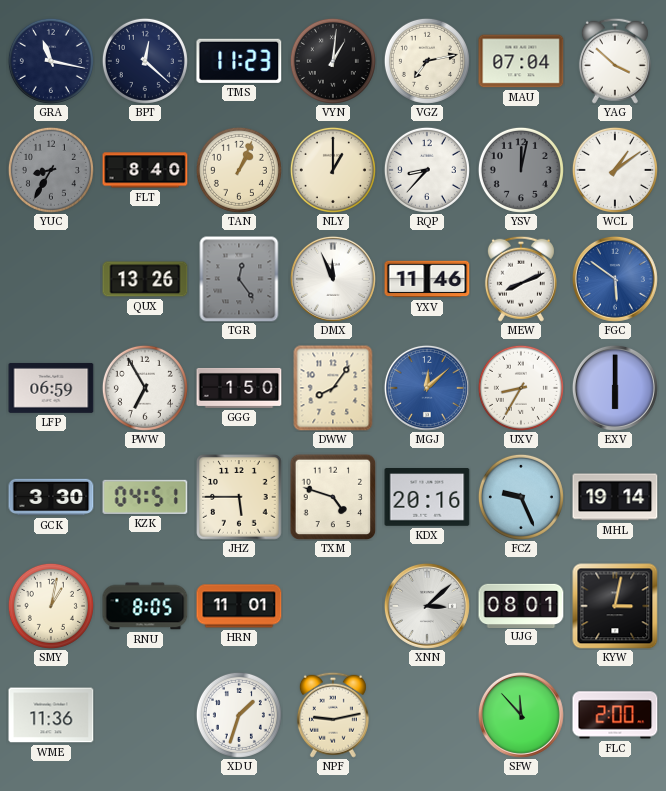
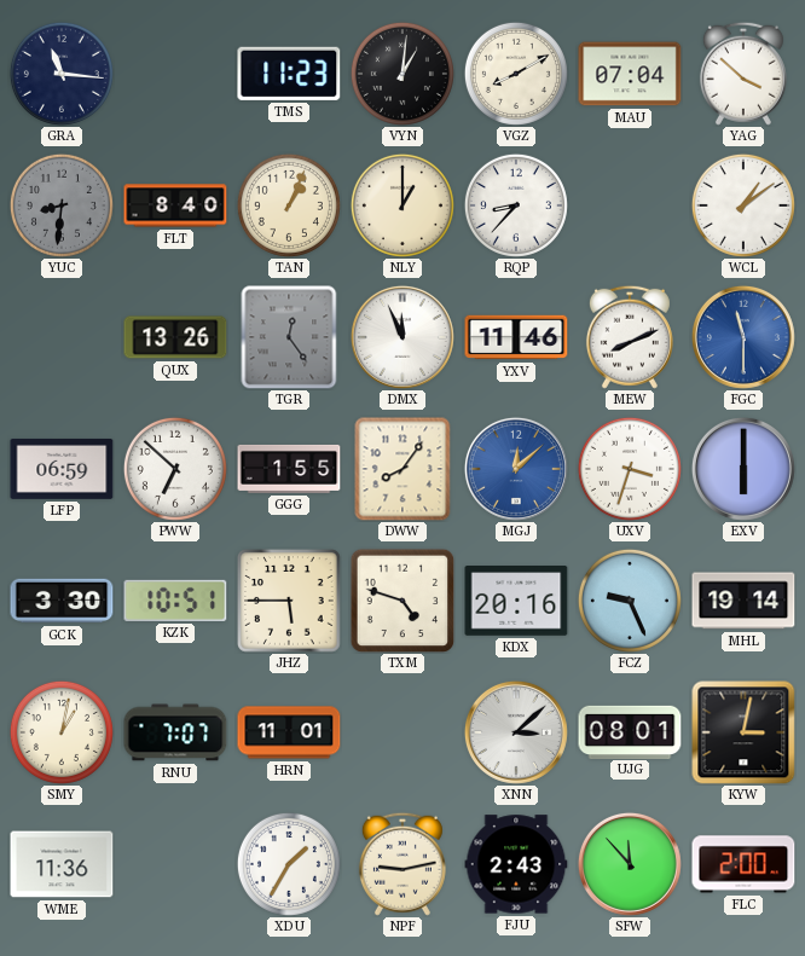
GRA: 11:17 -> 11:16
BPT: 12:22 -> none
VGZ: 7:13 -> 8:10
YUC: 8:35 -> 8:31
YSV: 12:02 -> none
FGC: 5:51 -> 11:30
PWW: 6:55 -> 6:52
GGG: 1:50 -> 1:55
UXV: 8:35 -> 3:33
KZK: 04:51 -> 10:51
RNU: 8:05 -> 7:07
XDU: 1:33 -> 1:35
FJU: none -> 2:43
